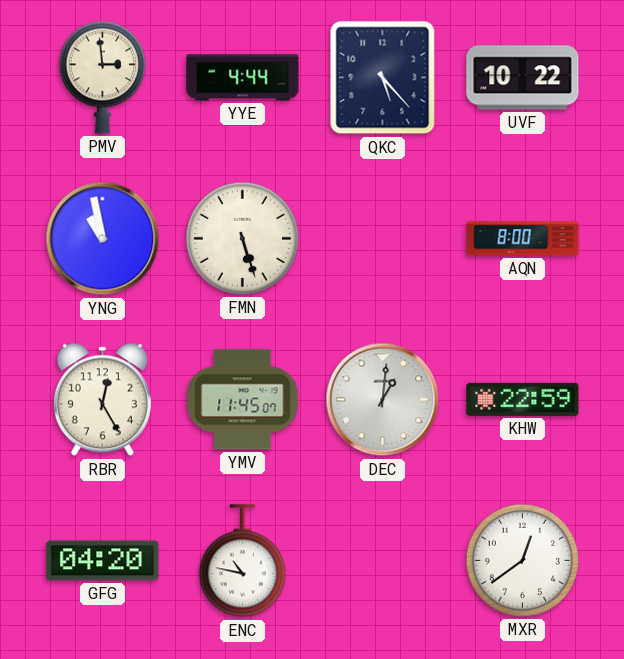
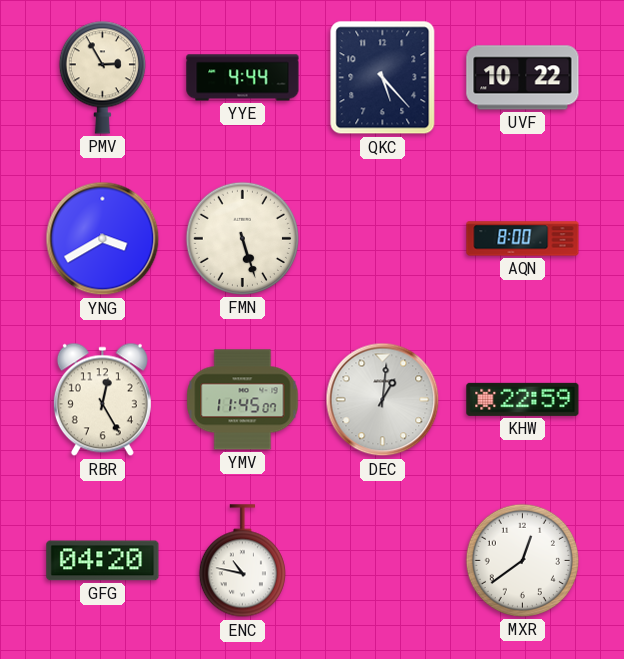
PMV: 2:59 -> 2:55
YNG: 10:58 -> 3:40
